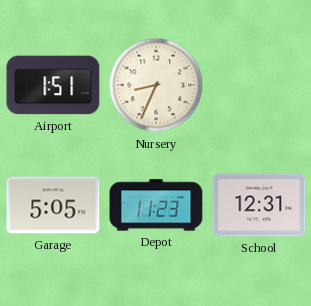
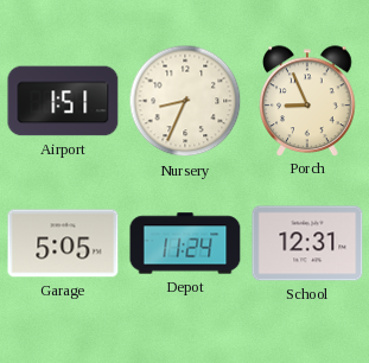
Porch: none -> 8:56
Depot: 11:23 -> 11:24
